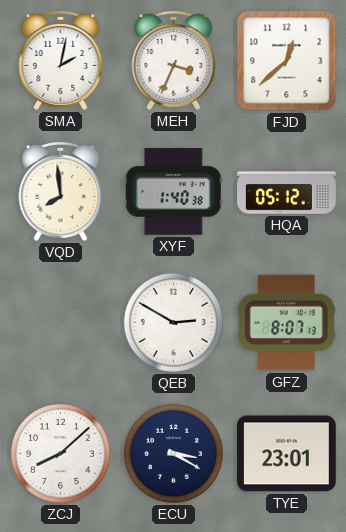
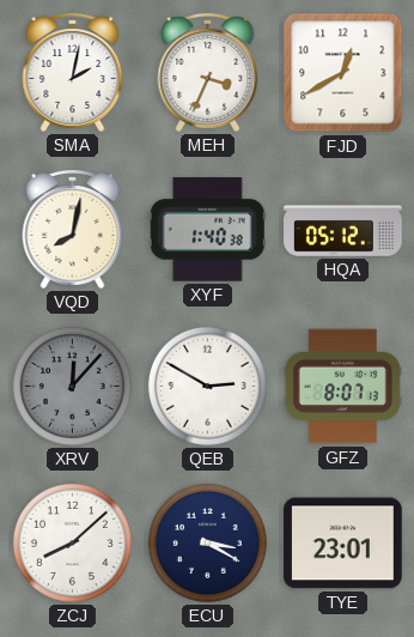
FJD: 12:38 -> 12:40
VQD: 7:59 -> 8:02
XRV: none -> 12:07
